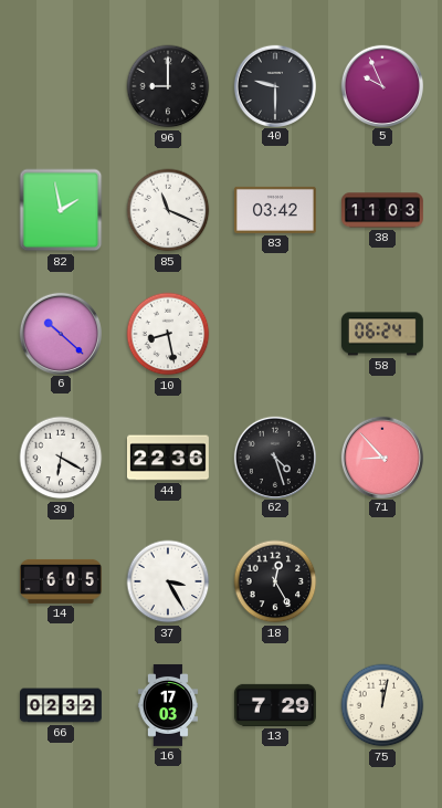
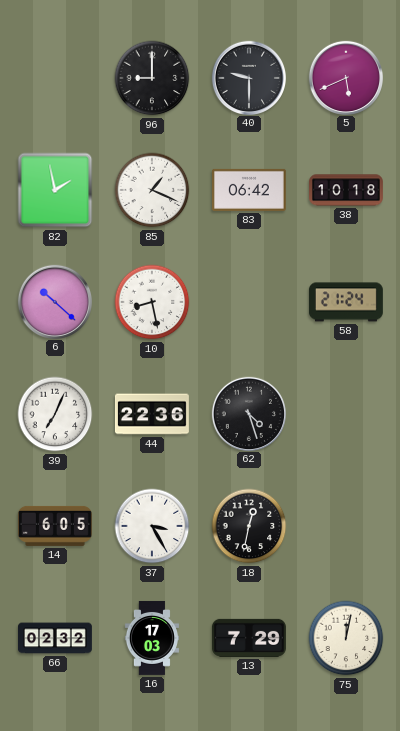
5: 9:56 -> 5:41
85: 11:19 -> 1:19
83: 03:42 -> 06:42
38: 11:03 -> 10:18
58: 06:24 -> 21:24
39: 6:20 -> 7:04
71: 8:53 -> none
18: 12:25 -> 12:32
